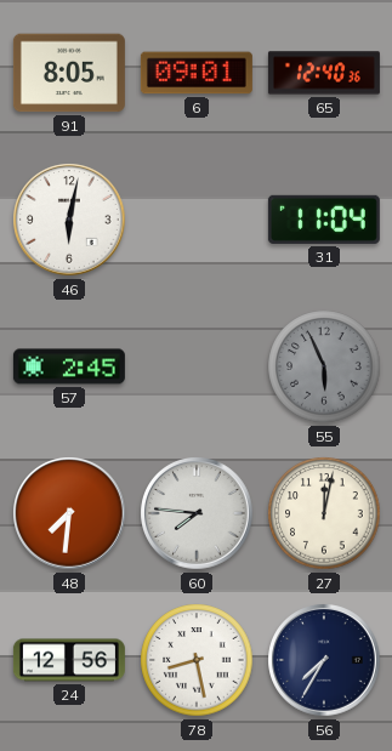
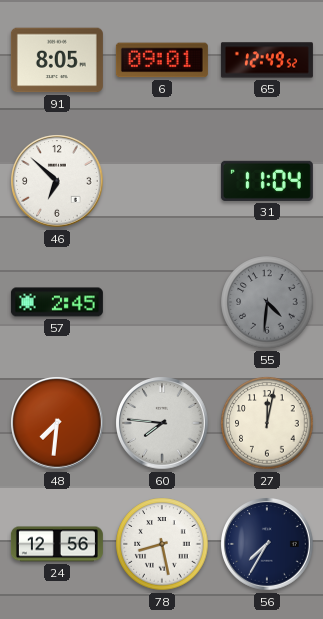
65: 12:40 -> 12:49
46: 6:02 -> 6:52
55: 5:56 -> 4:31
